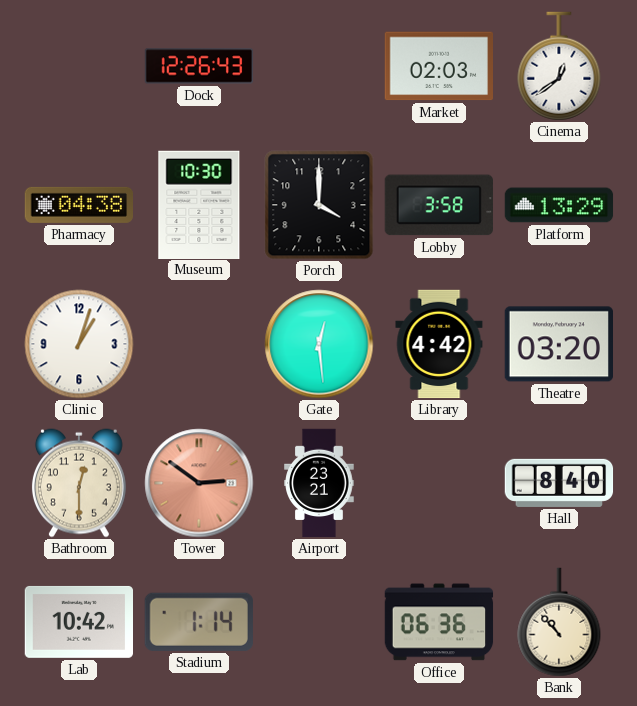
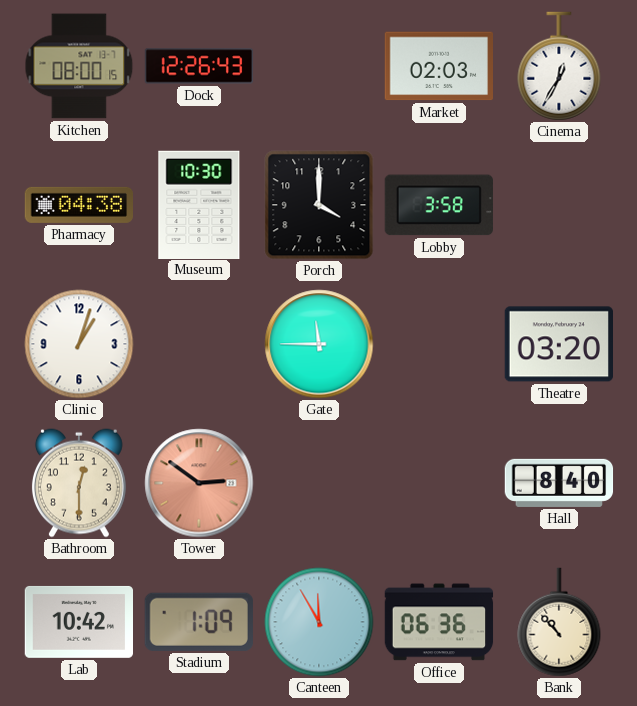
Kitchen: none -> 08:00
Cinema: 12:39 -> 12:35
Platform: 13:29 -> none
Gate: 12:29 -> 11:45
Library: 4:42 -> none
Airport: 23:21 -> none
Stadium: 1:14 -> 1:09
Canteen: none -> 11:55
